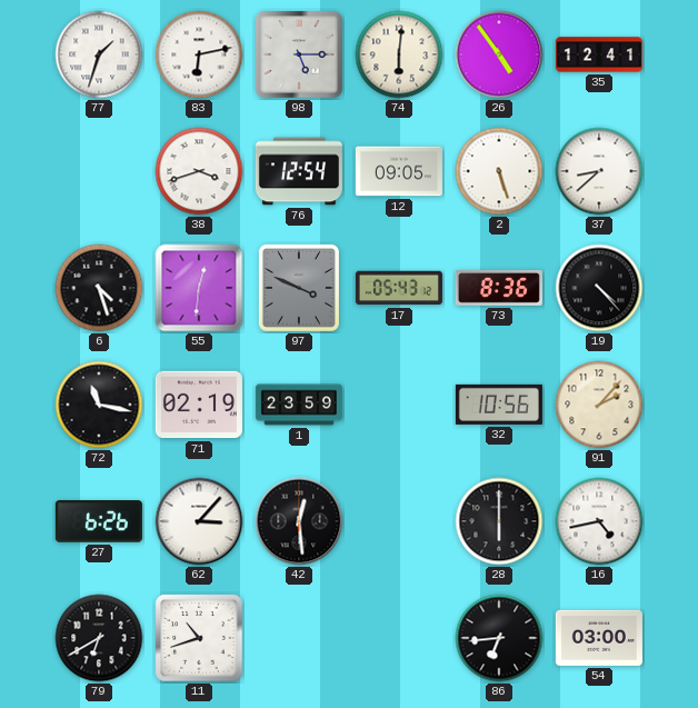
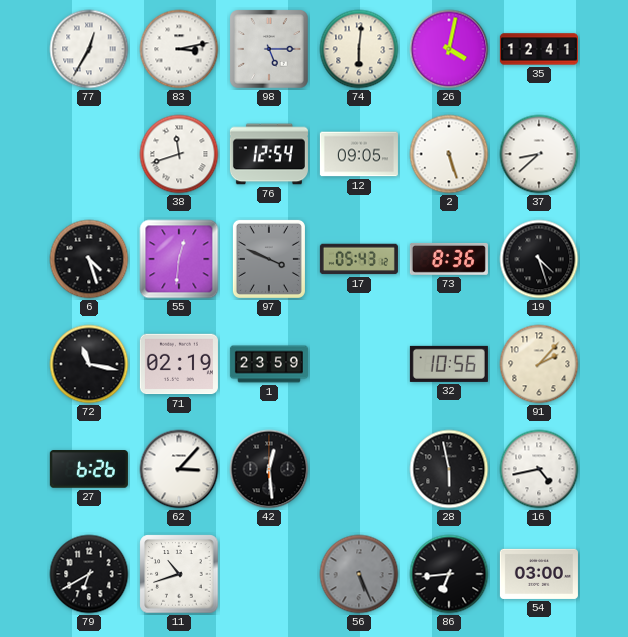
77: 1:33 -> 12:35
83: 6:13 -> 3:13
26: 4:54 -> 4:02
38: 3:42 -> 11:42
19: 4:23 -> 4:27
28: 6:00 -> 5:58
56: none -> 5:26
